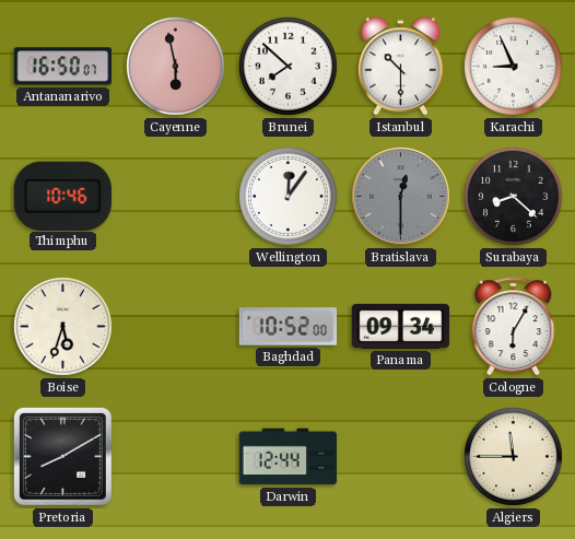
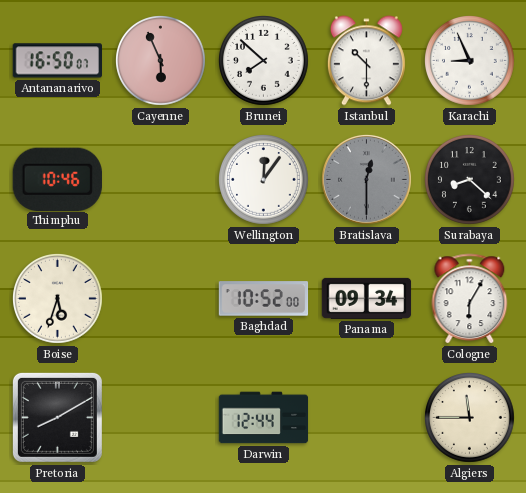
Cayenne: 5:58 -> 5:56
